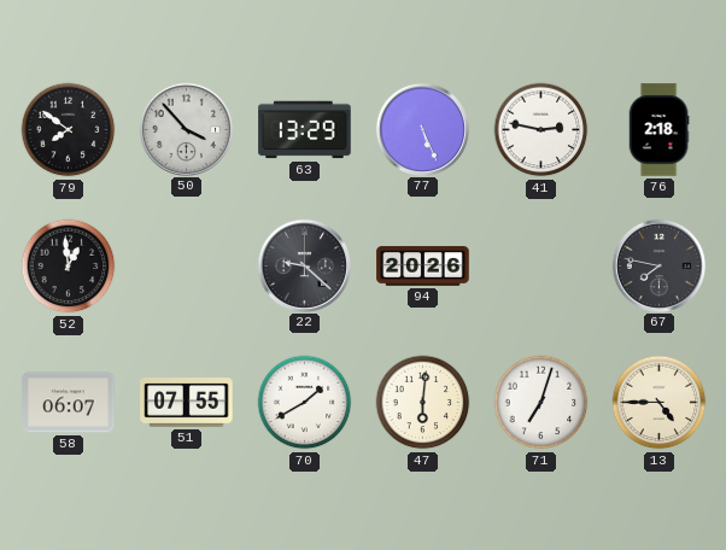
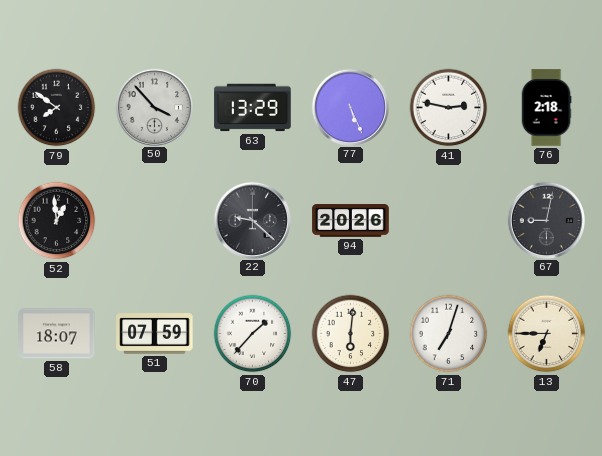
67: 7:47 -> 9:02
58: 06:07 -> 18:07
51: 07:55 -> 07:59
70: 1:40 -> 1:37
13: 4:45 -> 6:45
